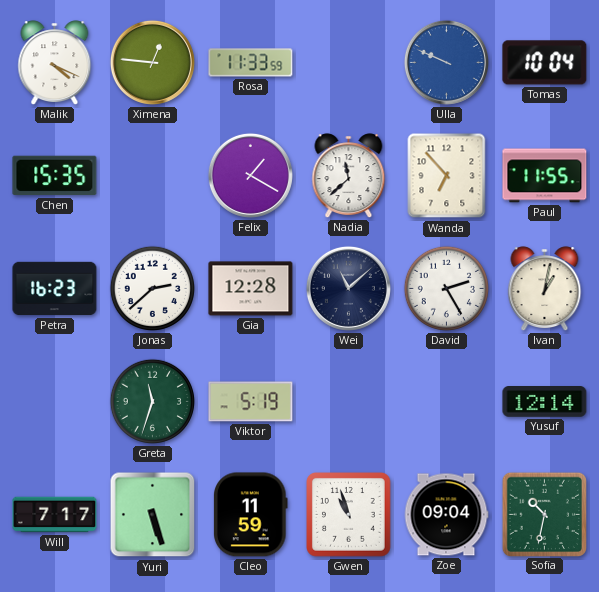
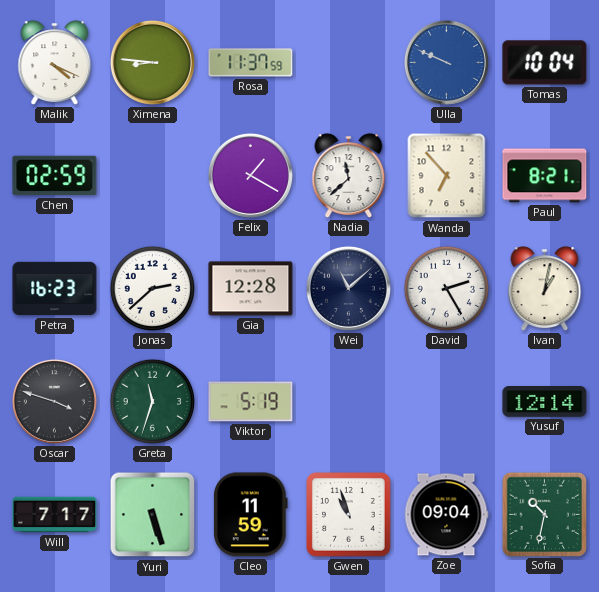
Ximena: 12:46 -> 8:46
Rosa: 11:33 -> 11:37
Chen: 15:35 -> 02:59
Paul: 11:55 -> 8:21
Oscar: none -> 3:48
